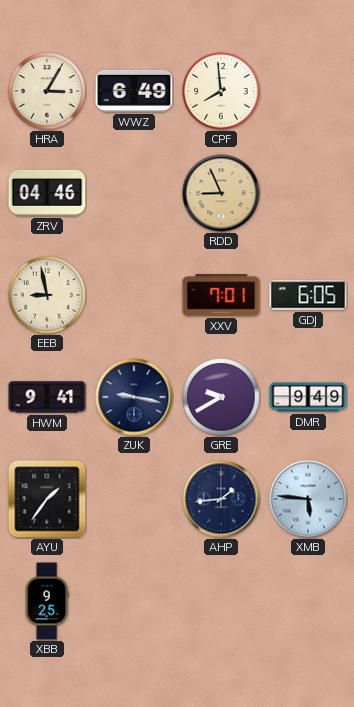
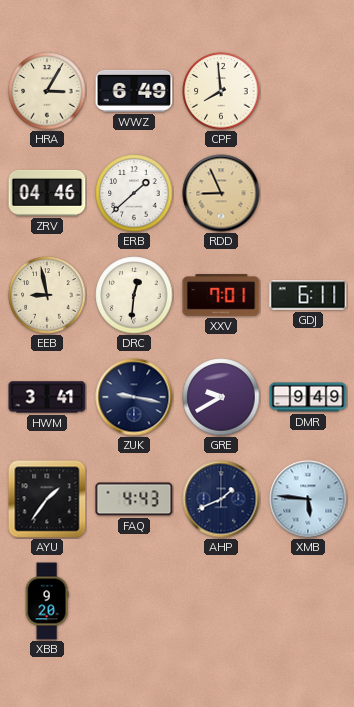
ERB: none -> 1:38
DRC: none -> 12:31
GDJ: 6:05 -> 6:11
HWM: 9:41 -> 3:41
FAQ: none -> 4:43
AHP: 1:44 -> 1:41
XBB: 9:25 -> 9:20
